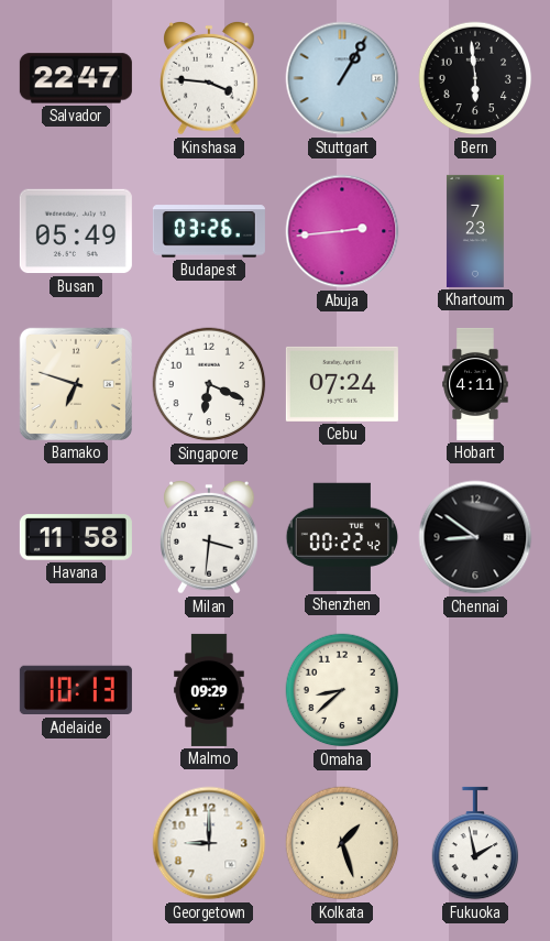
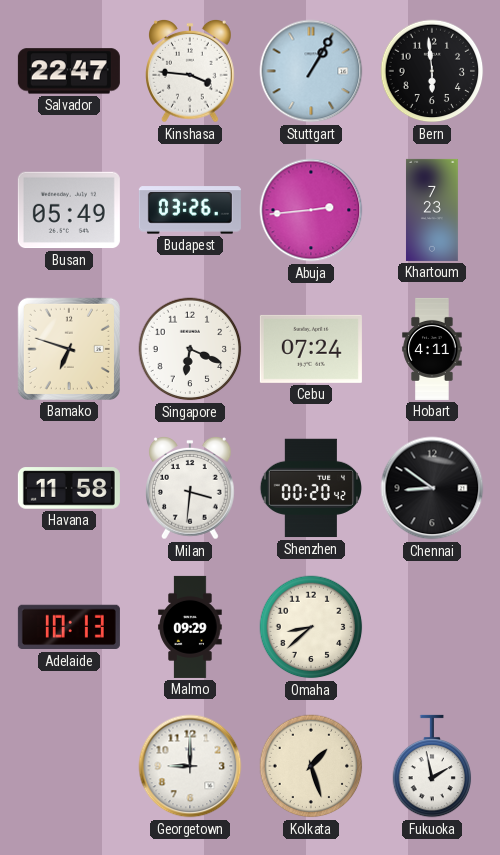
Shenzhen: 00:22 -> 00:20
